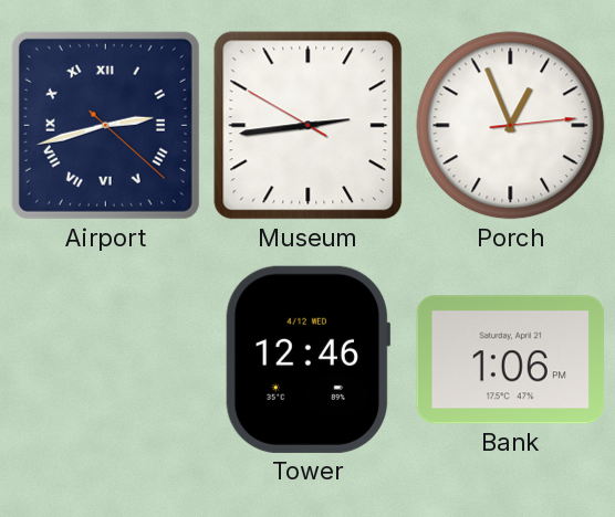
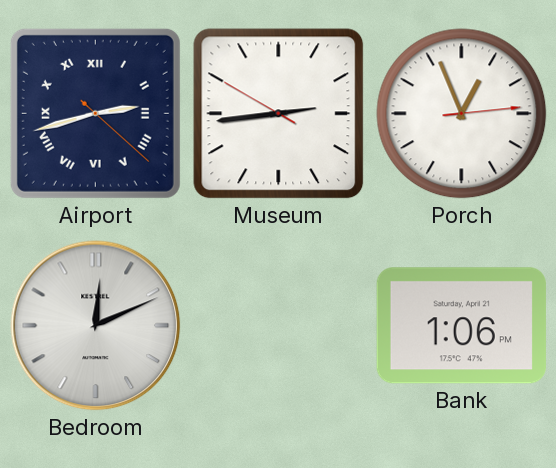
Bedroom: none -> 12:11
Tower: 12:46 -> none
